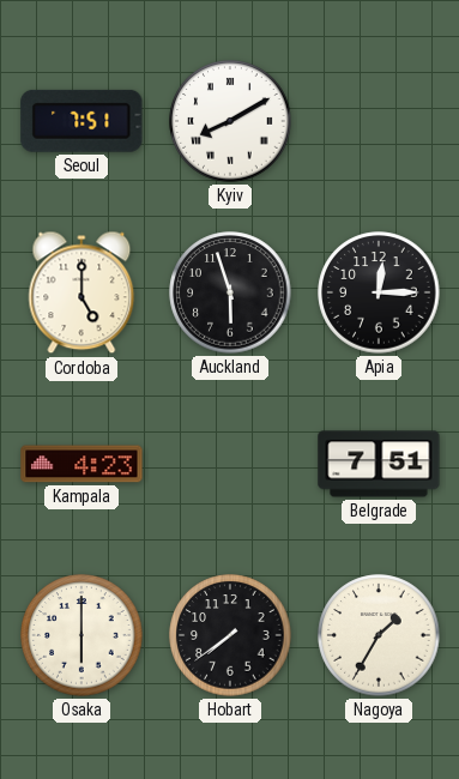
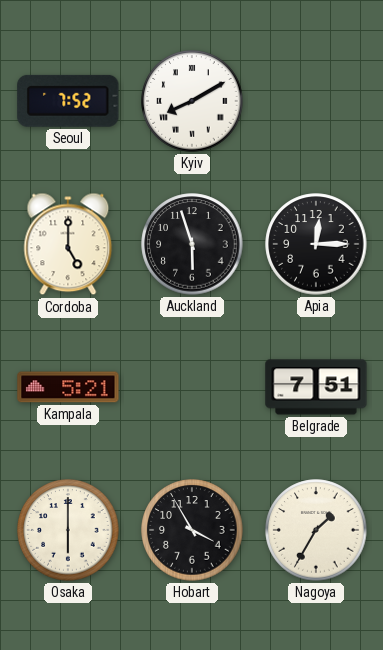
Seoul: 7:51 -> 7:52
Kampala: 4:23 -> 5:21
Hobart: 7:39 -> 3:55
